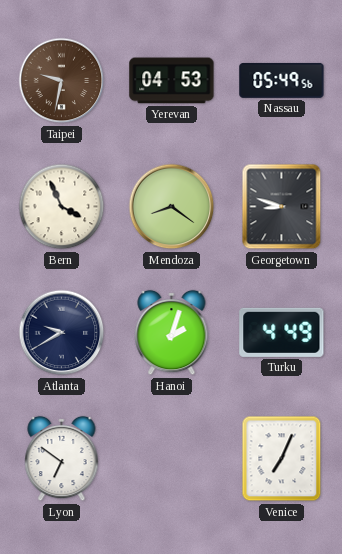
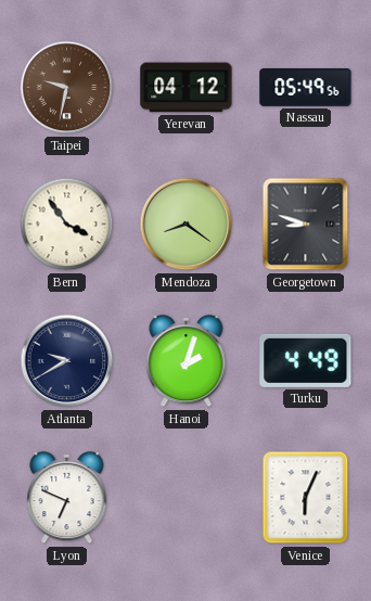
Yerevan: 04:53 -> 04:12
Bern: 3:56 -> 3:54
Lyon: 6:51 -> 6:49
Venice: 7:04 -> 6:04
